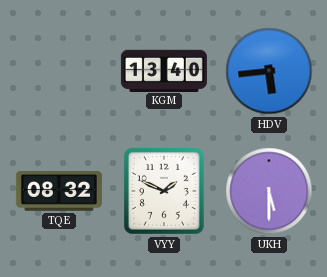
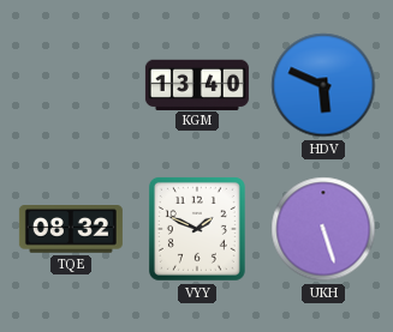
HDV: 5:44 -> 5:49
UKH: 5:30 -> 5:27
